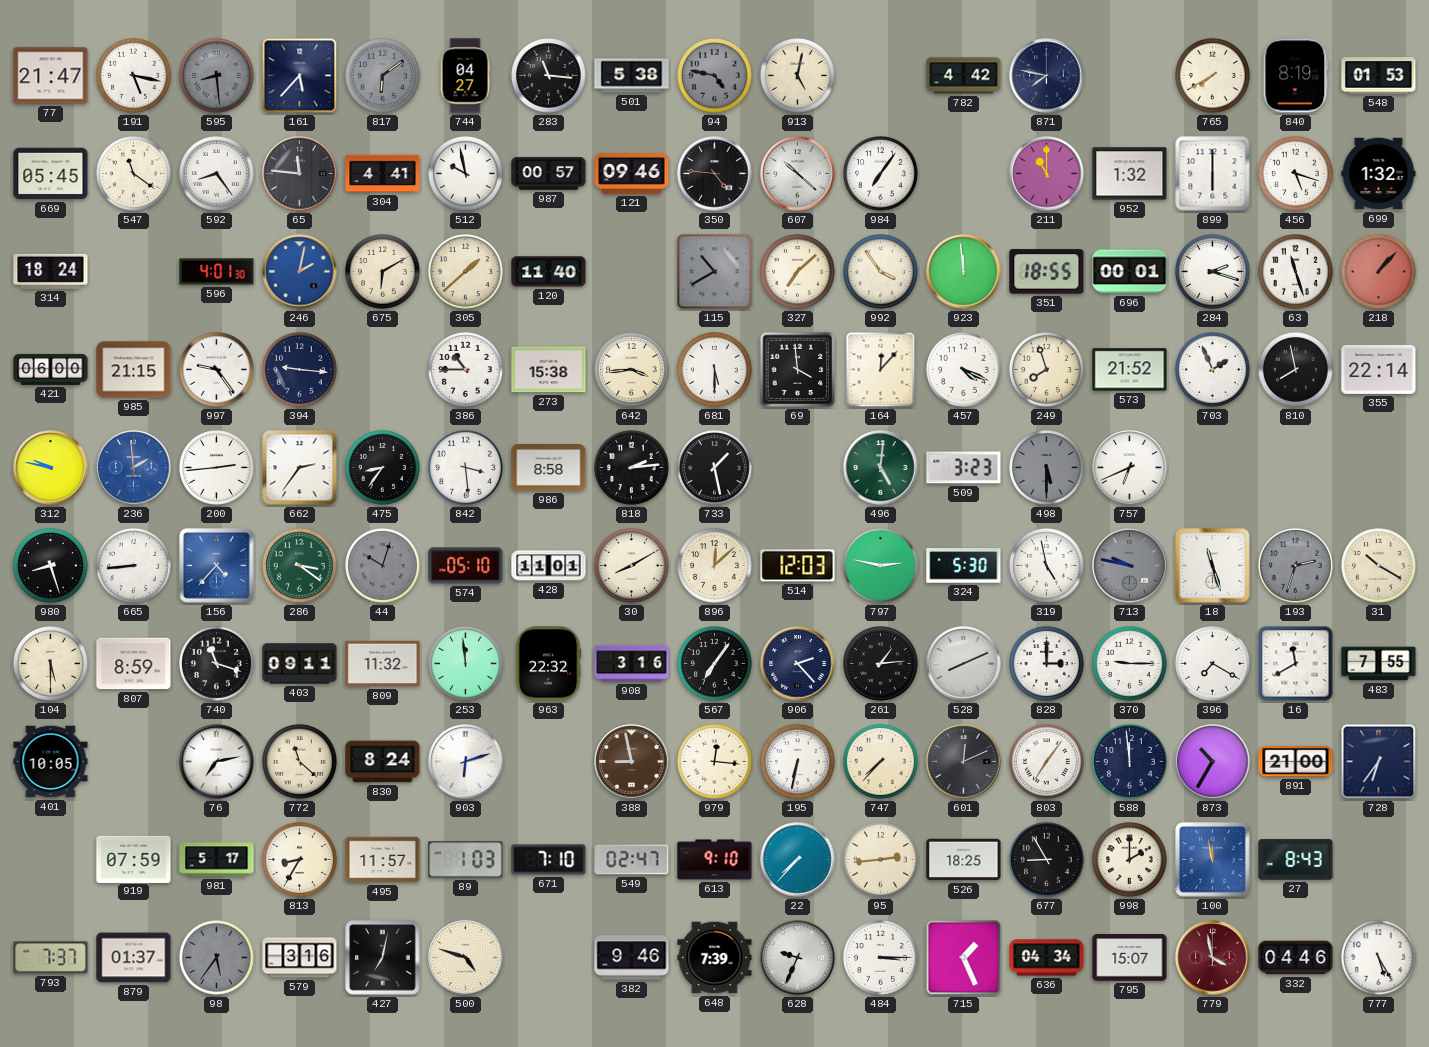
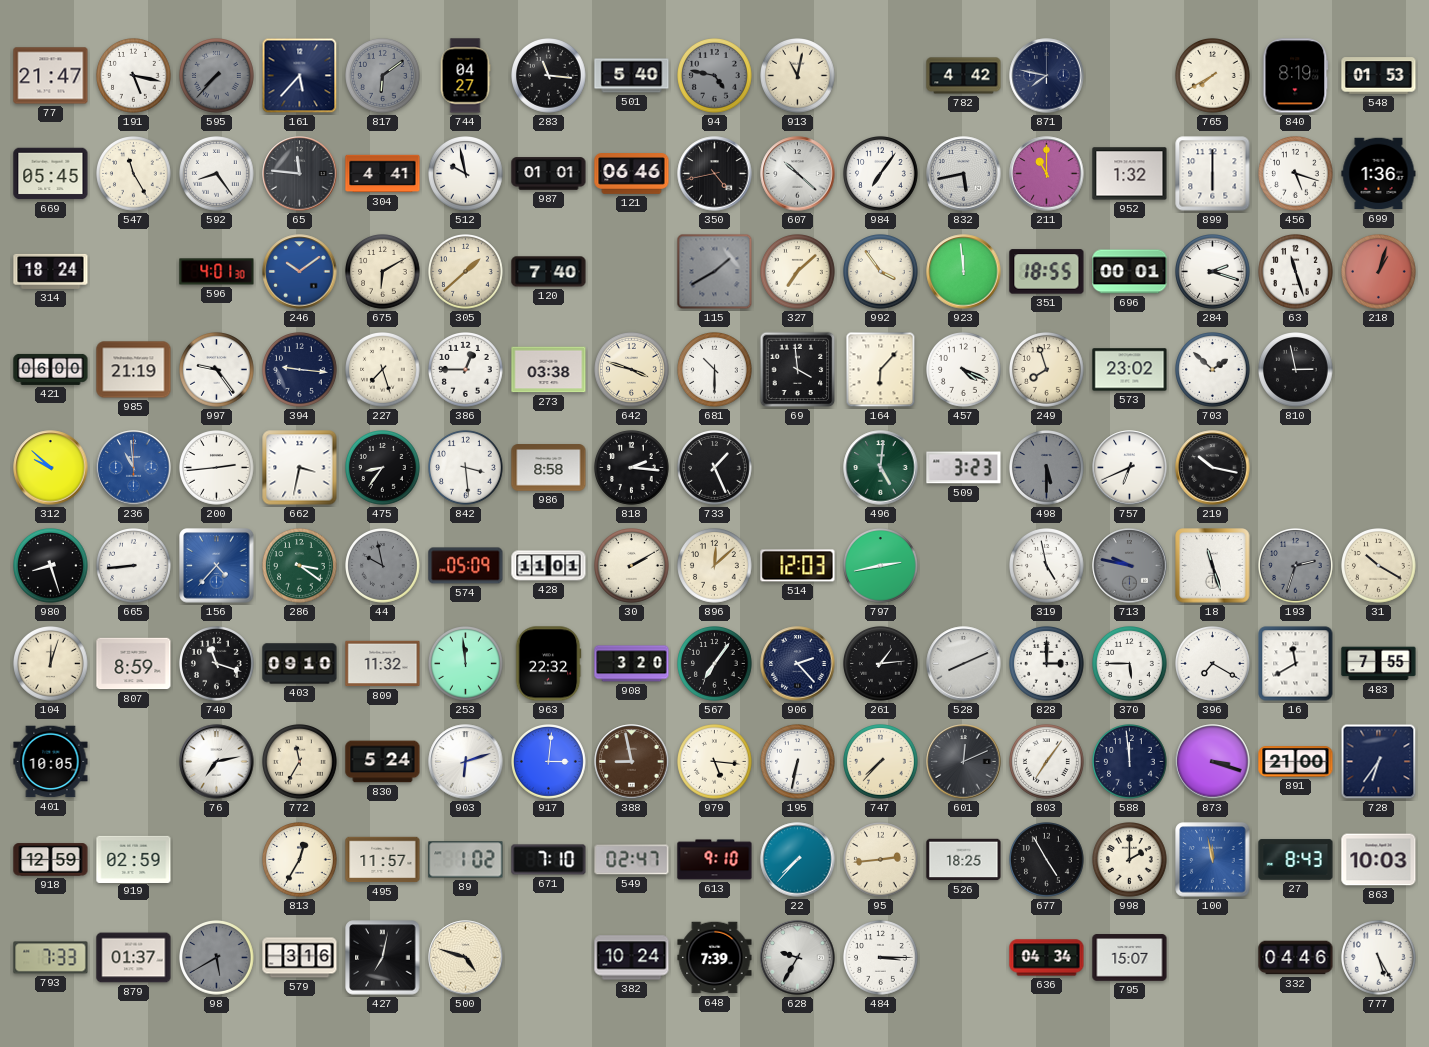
595: 8:29 -> 7:37
501: 5:38 -> 5:40
913: 5:02 -> 11:02
547: 11:21 -> 11:25
987: 00:57 -> 01:01
121: 09:46 -> 06:46
350: 4:46 -> 4:43
832: none -> 5:43
699: 1:32 -> 1:36
246: 2:02 -> 10:09
120: 11:40 -> 7:40
115: 10:40 -> 1:40
218: 1:07 -> 1:03
985: 21:15 -> 21:19
227: none -> 7:27
386: 10:45 -> 12:45
273: 15:38 -> 03:38
642: 3:44 -> 3:48
681: 5:30 -> 10:30
164: 12:07 -> 6:07
573: 21:52 -> 23:02
703: 1:56 -> 1:52
810: 7:58 -> 2:58
355: 22:14 -> none
312: 9:47 -> 9:52
236: 1:59 -> 10:59
662: 2:36 -> 3:32
818: 2:14 -> 2:16
733: 1:28 -> 1:26
219: none -> 10:17
44: 10:03 -> 9:58
574: 05:10 -> 05:09
30: 8:10 -> 2:10
797: 2:47 -> 2:43
324: 5:30 -> none
104: 5:30 -> 12:03
403: 09:11 -> 09:10
908: 3:16 -> 3:20
370: 9:15 -> 5:45
772: 11:22 -> 11:35
830: 8:24 -> 5:24
917: none -> 3:01
979: 12:16 -> 5:16
873: 10:35 -> 3:18
918: none -> 12:59
919: 07:59 -> 02:59
981: 5:17 -> none
813: 8:35 -> 12:35
89: 1:03 -> 1:02
677: 8:55 -> 4:55
863: none -> 10:03
793: 7:37 -> 7:33
98: 5:36 -> 5:40
382: 9:46 -> 10:24
628: 9:34 -> 9:35
715: 1:26 -> none
779: 3:58 -> none
